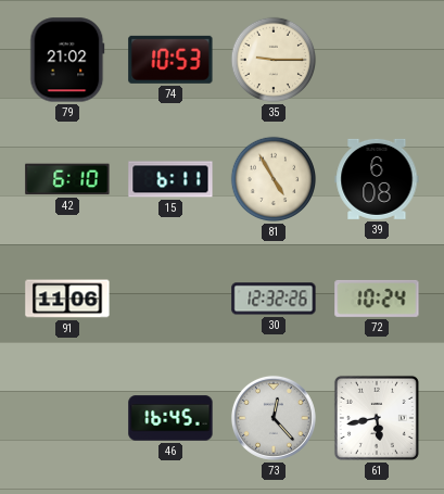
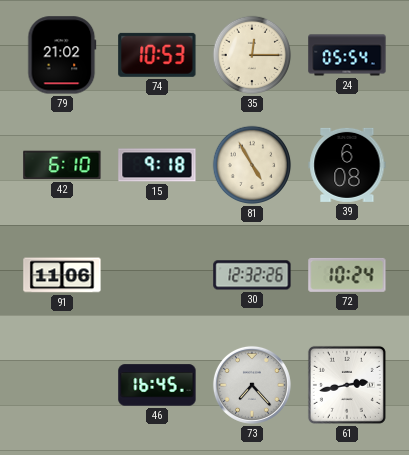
35: 9:15 -> 12:15
24: none -> 05:54
15: 6:11 -> 9:18
73: 12:23 -> 7:23
61: 5:43 -> 2:43
